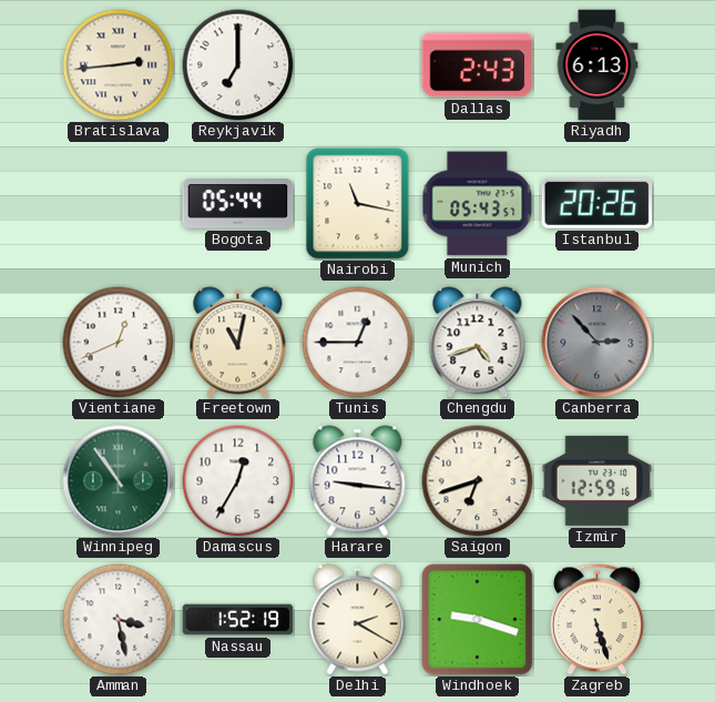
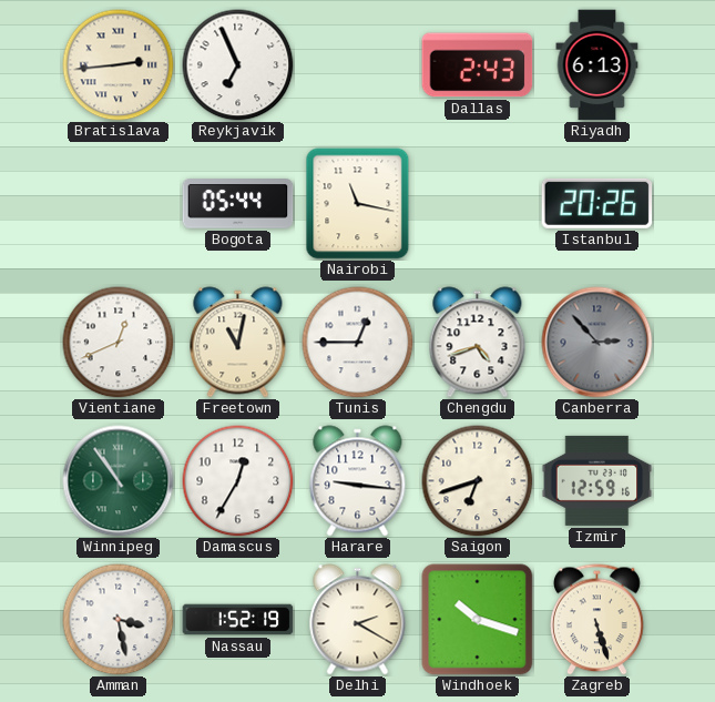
Reykjavik: 7:00 -> 6:56
Munich: 05:43 -> none
Windhoek: 9:18 -> 10:18
